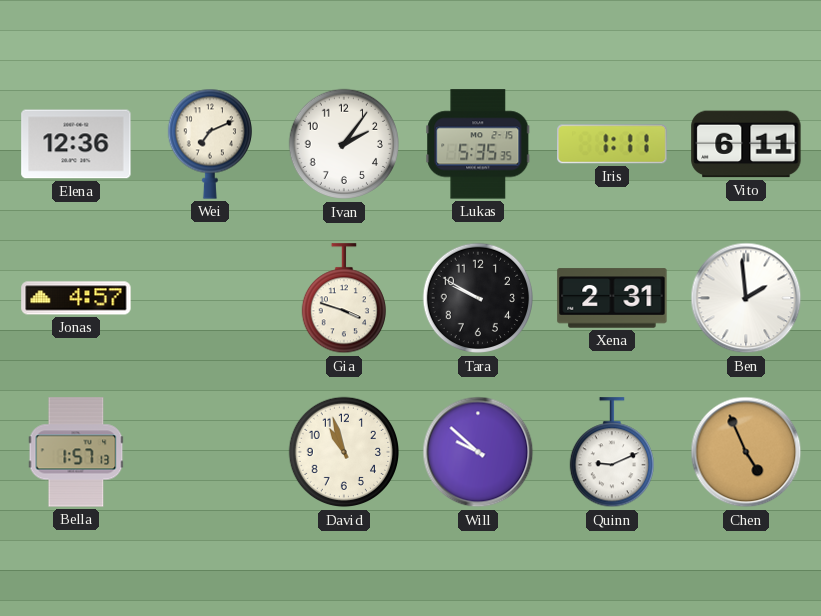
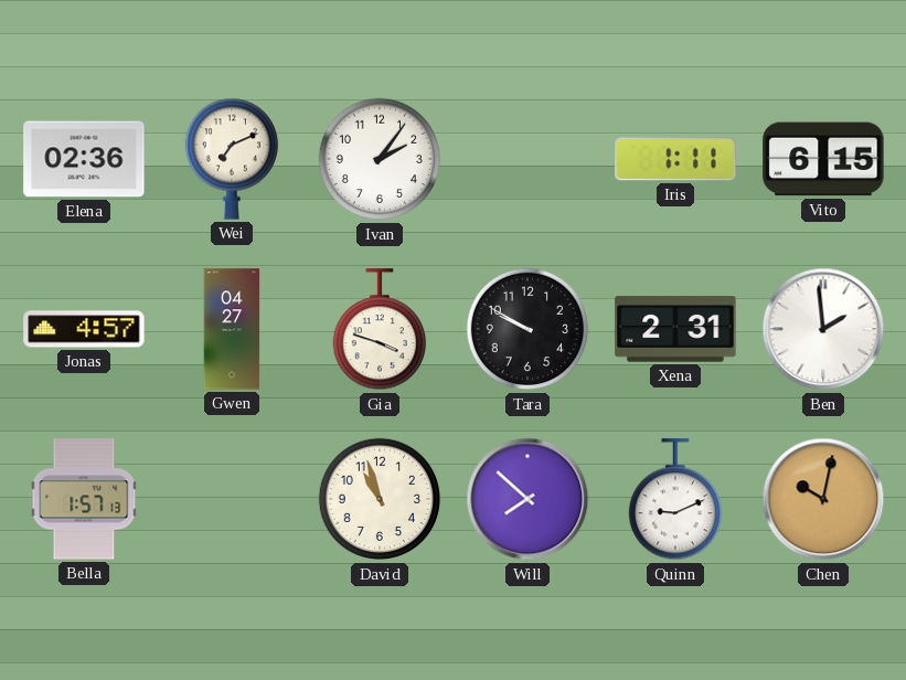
Elena: 12:36 -> 02:36
Lukas: 5:35 -> none
Vito: 6:11 -> 6:15
Gwen: none -> 04:27
Will: 9:52 -> 7:52
Chen: 4:56 -> 10:02
